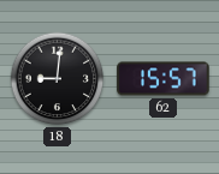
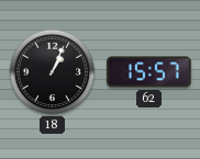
18: 9:01 -> 1:04
